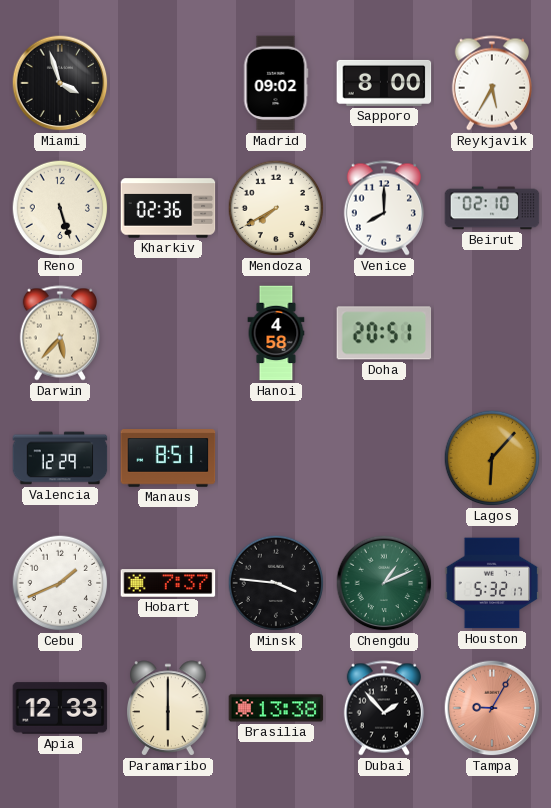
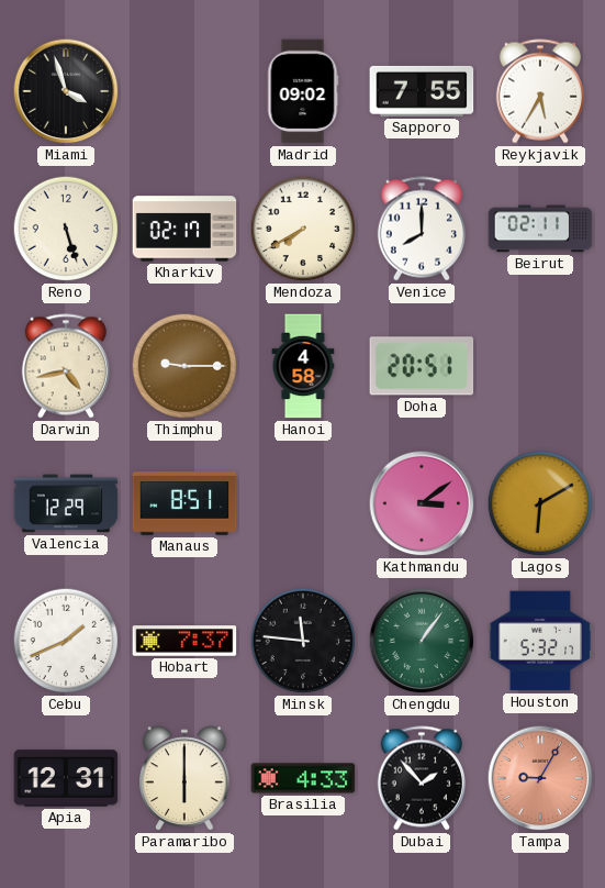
Sapporo: 8:00 -> 7:55
Kharkiv: 02:36 -> 02:17
Beirut: 02:10 -> 02:11
Darwin: 5:37 -> 4:43
Thimphu: none -> 9:15
Kathmandu: none -> 3:09
Lagos: 6:07 -> 6:10
Minsk: 3:46 -> 11:46
Chengdu: 1:11 -> 1:06
Apia: 12:33 -> 12:31
Brasilia: 13:38 -> 4:33
